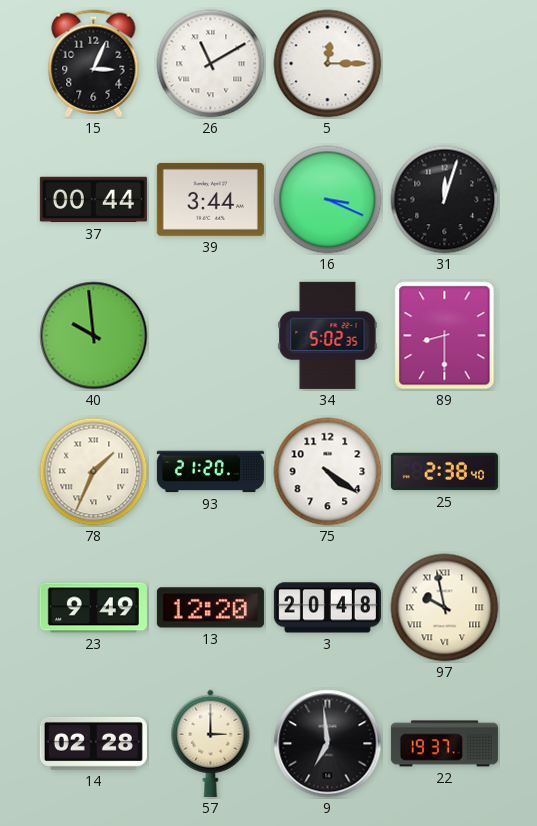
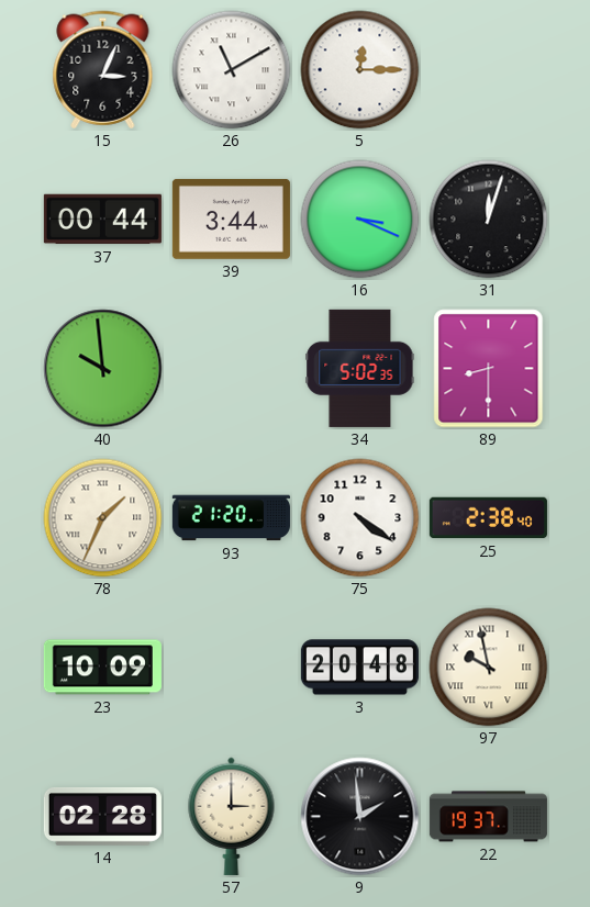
23: 9:49 -> 10:09
13: 12:20 -> none
9: 6:59 -> 1:59
